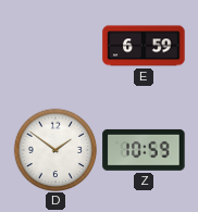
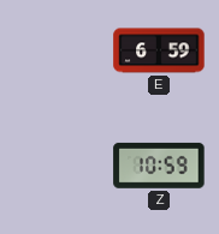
D: 1:51 -> none
